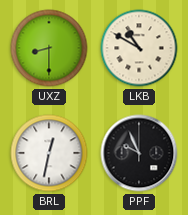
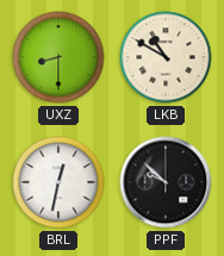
PPF: 9:56 -> 9:52
